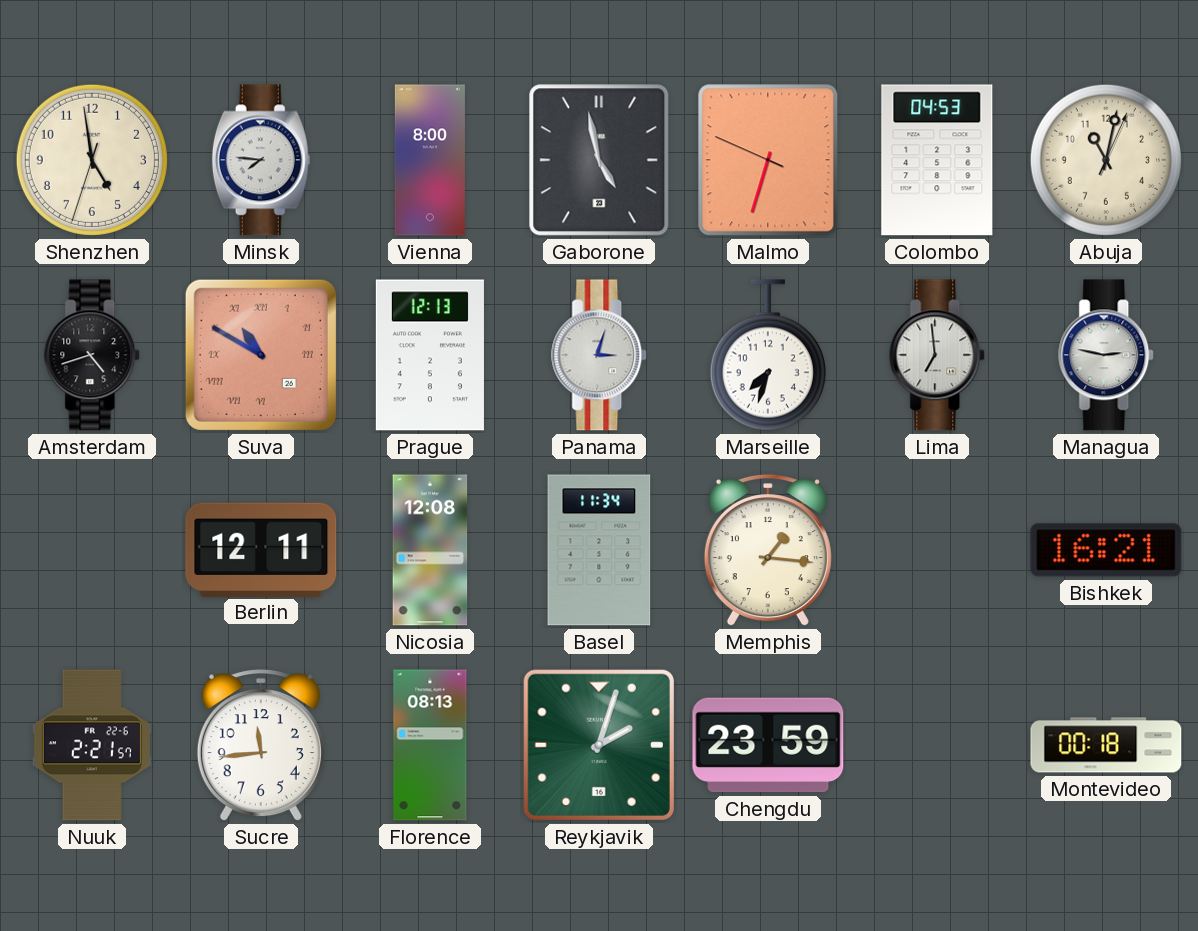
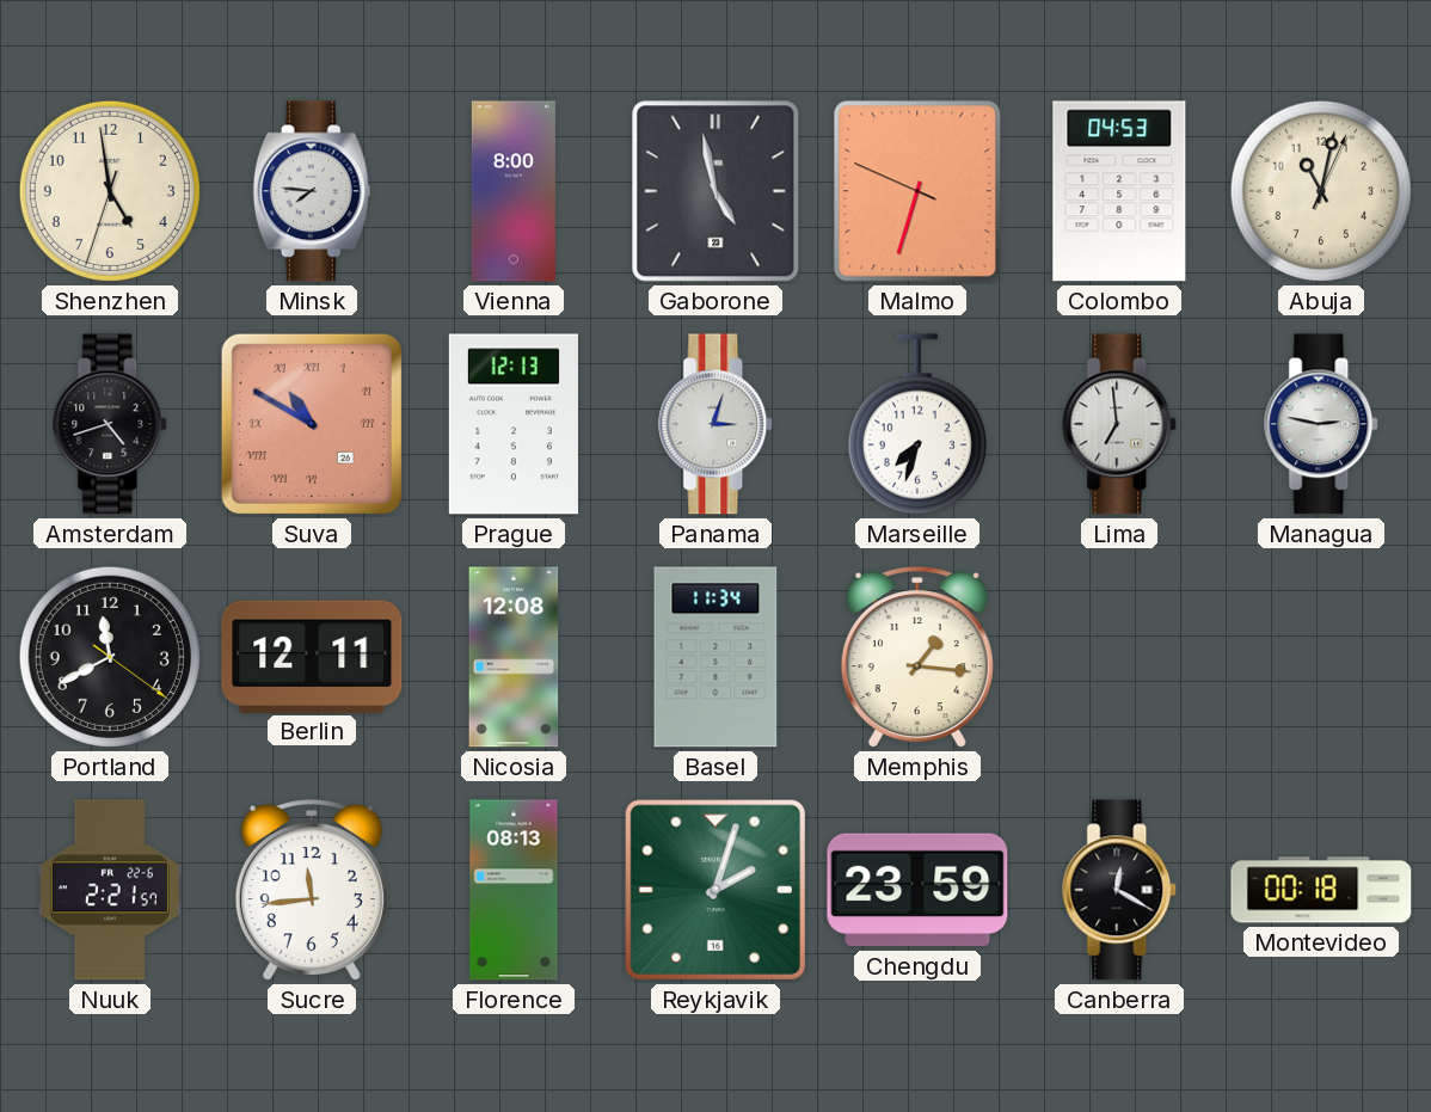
Portland: none -> 11:40
Bishkek: 16:21 -> none
Canberra: none -> 12:20
